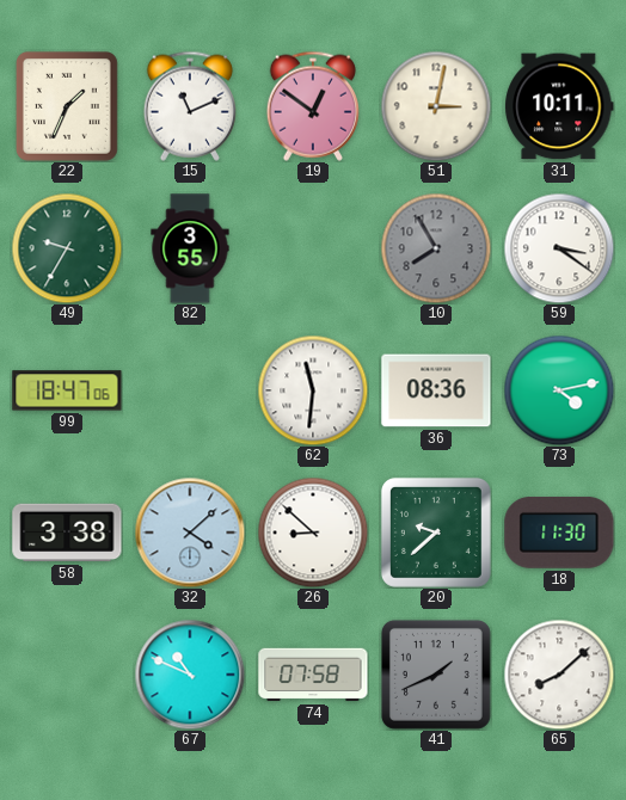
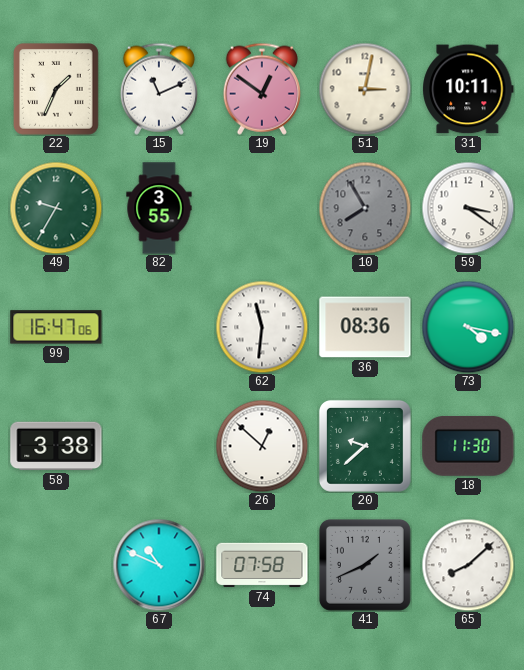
99: 18:47 -> 16:47
73: 4:13 -> 4:17
32: 4:08 -> none
26: 8:52 -> 12:52
